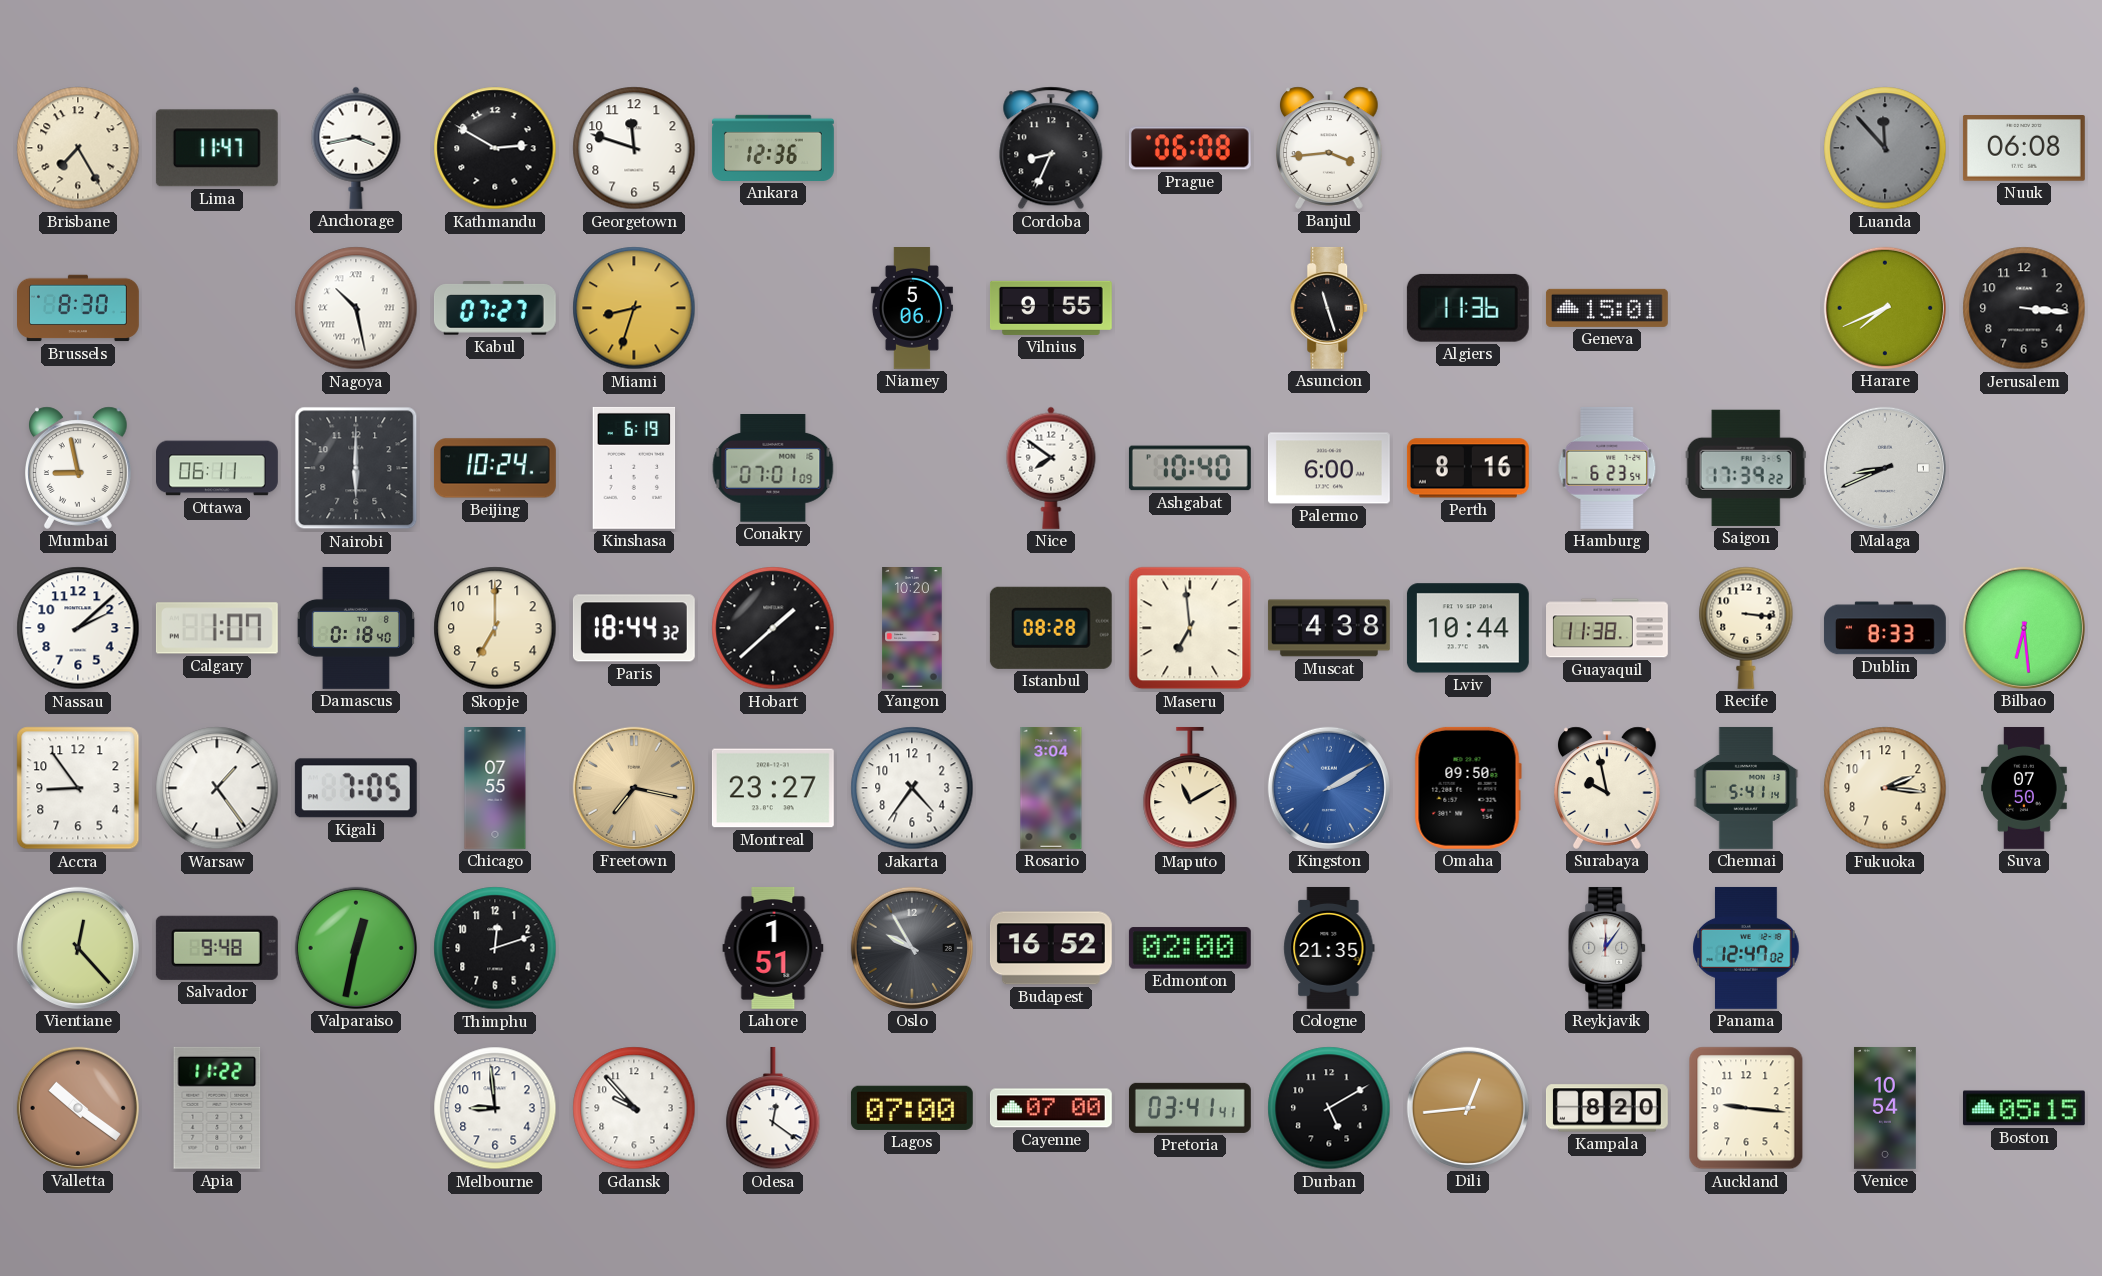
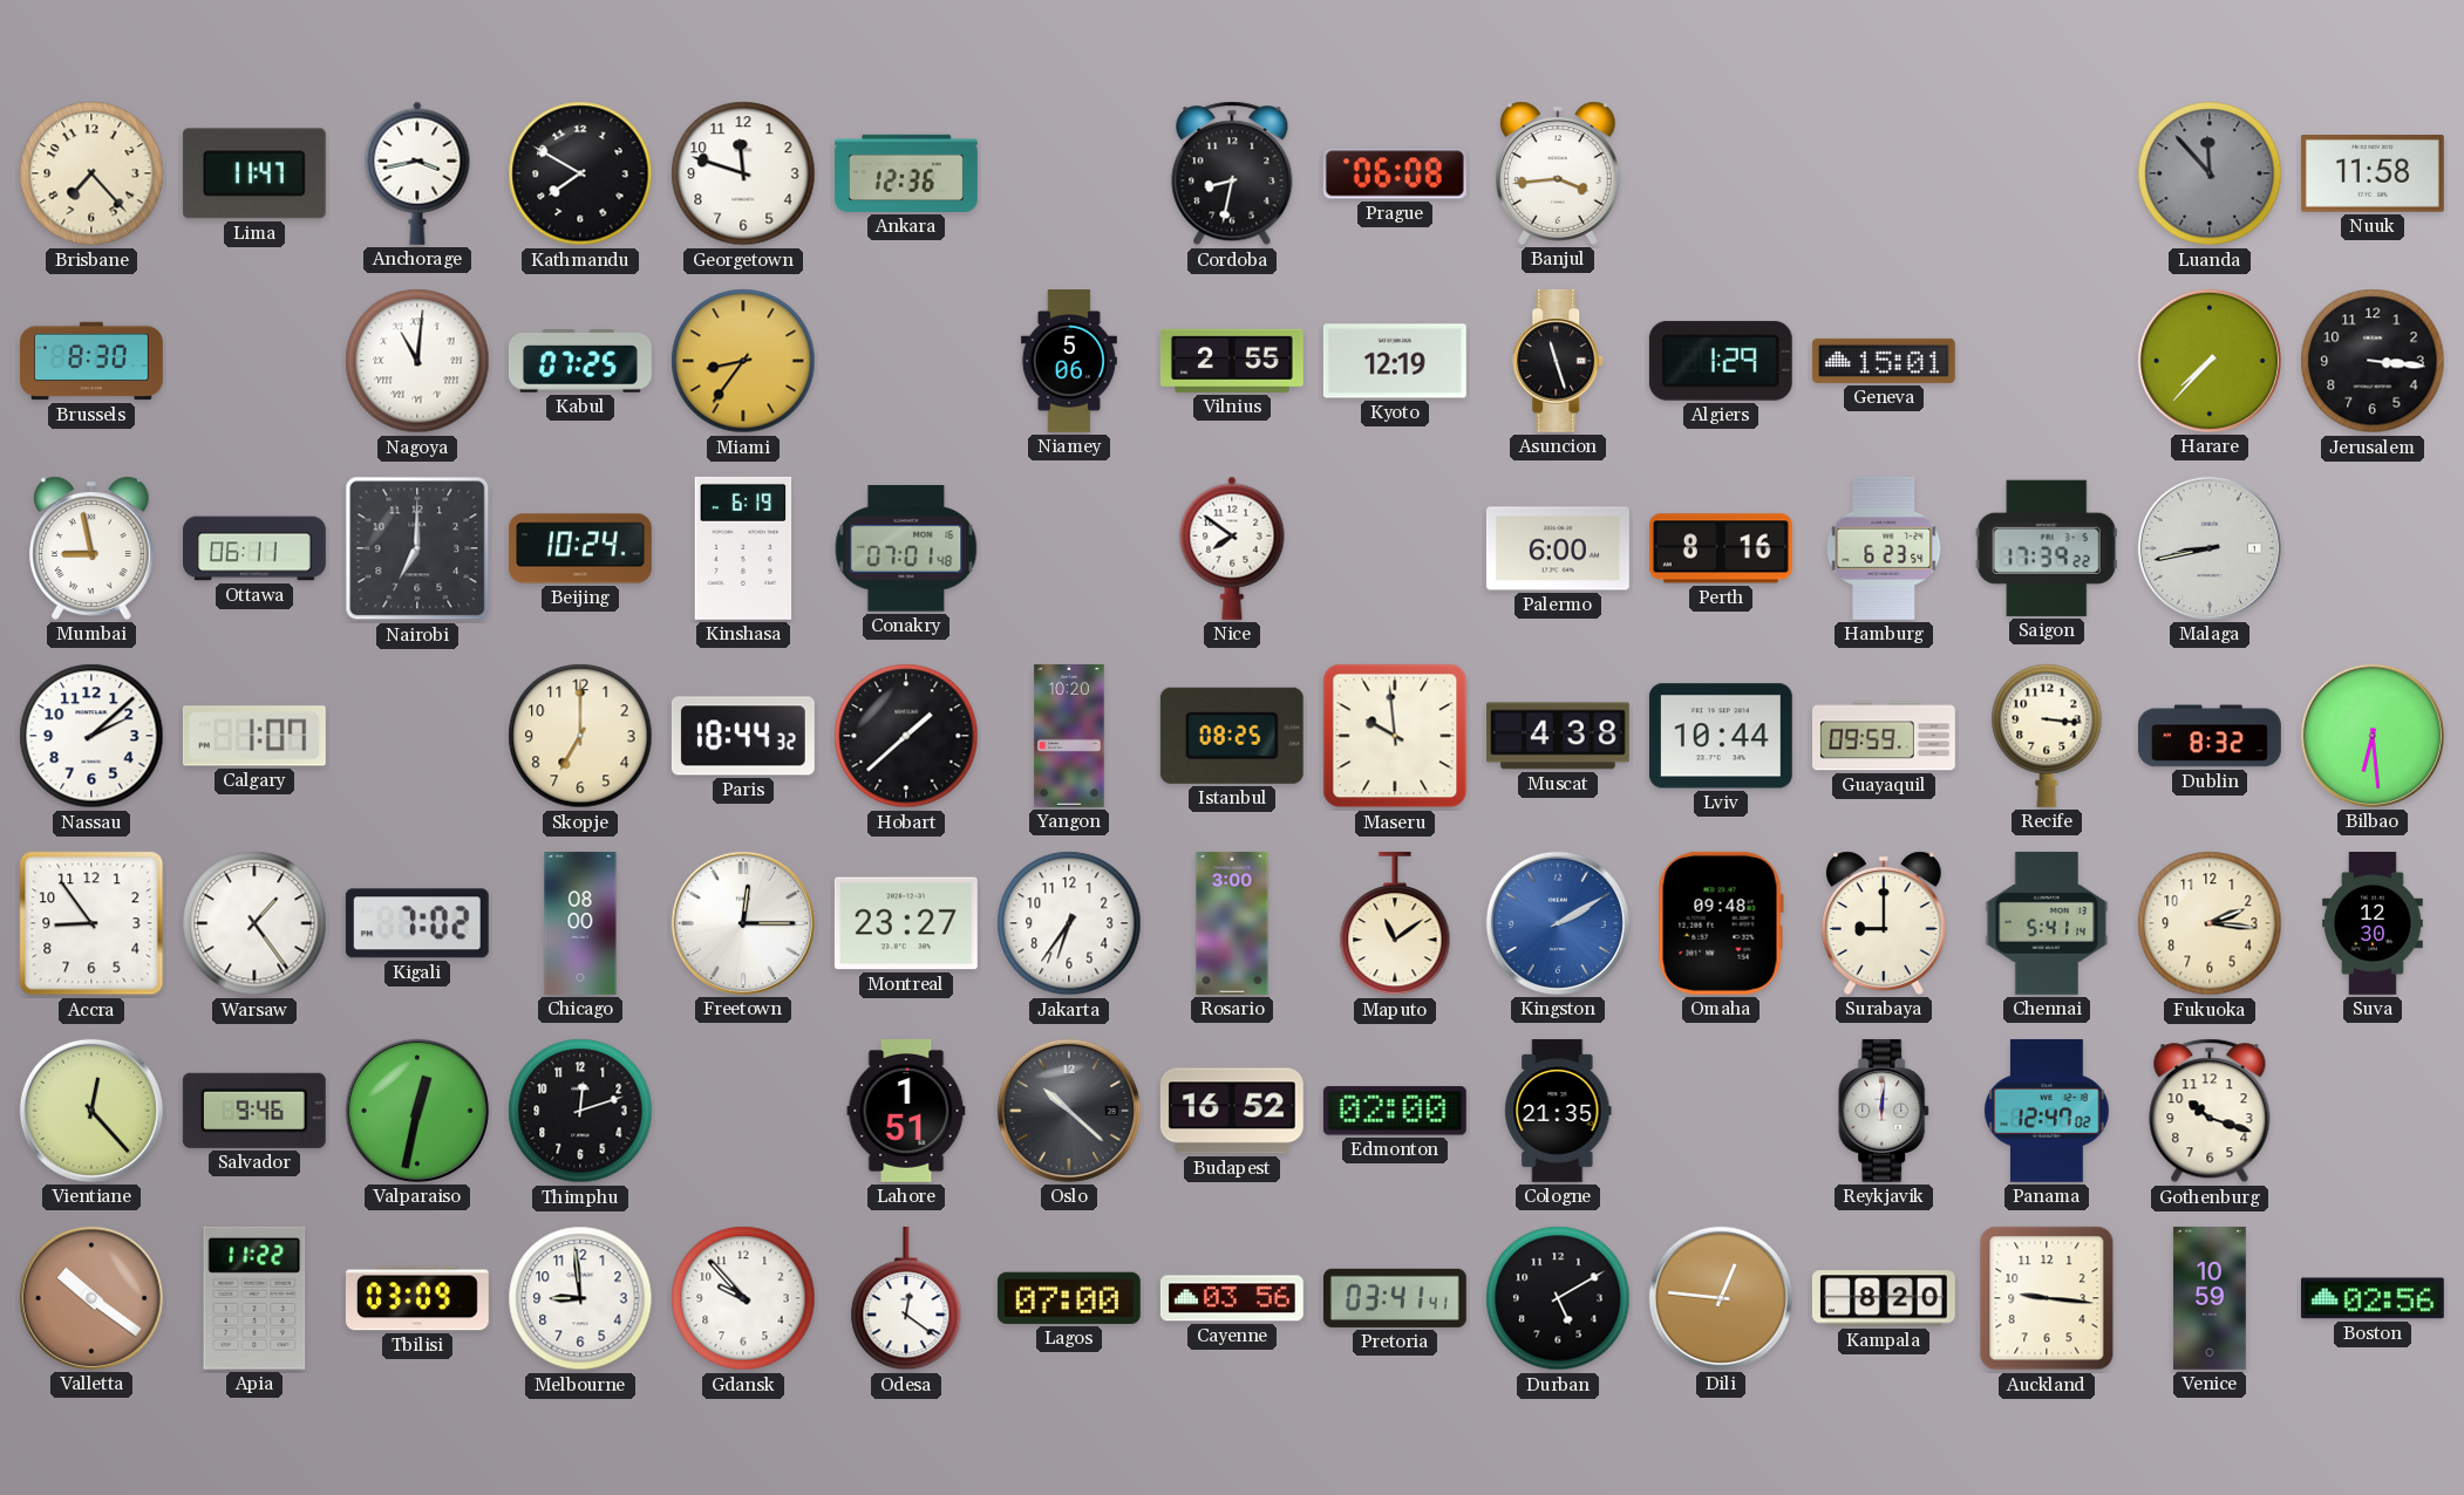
Brisbane: 7:25 -> 7:23
Kathmandu: 2:50 -> 7:50
Cordoba: 8:34 -> 8:32
Nuuk: 06:08 -> 11:58
Nagoya: 10:28 -> 11:01
Kabul: 07:27 -> 07:25
Miami: 8:33 -> 8:36
Vilnius: 9:55 -> 2:55
Kyoto: none -> 12:19
Algiers: 11:36 -> 1:29
Harare: 7:41 -> 7:37
Nairobi: 6:00 -> 7:00
Conakry: 07:01:09 -> 07:01:48
Ashgabat: 10:40 -> none
Malaga: 8:41 -> 8:43
Damascus: 0:18 -> none
Istanbul: 08:28 -> 08:25
Maseru: 6:59 -> 9:59
Guayaquil: 11:38 -> 09:59
Dublin: 8:33 -> 8:32
Kigali: 7:05 -> 7:02
Chicago: 07:55 -> 08:00
Freetown: 7:17 -> 12:15
Freetown dial: champagne -> white
Jakarta: 4:36 -> 6:36
Rosario: 3:04 -> 3:00
Maputo: 11:10 -> 11:09
Omaha: 09:50 -> 09:48
Surabaya: 9:58 -> 9:00
Suva: 07:50 -> 12:30
Salvador: 9:48 -> 9:46
Oslo: 9:55 -> 10:22
Reykjavik: 12:06 -> 12:01
Gothenburg: none -> 10:18
Tbilisi: none -> 03:09
Cayenne: 07:00 -> 03:56
Dili: 12:44 -> 12:46
Venice: 10:54 -> 10:59
Boston: 05:15 -> 02:56
